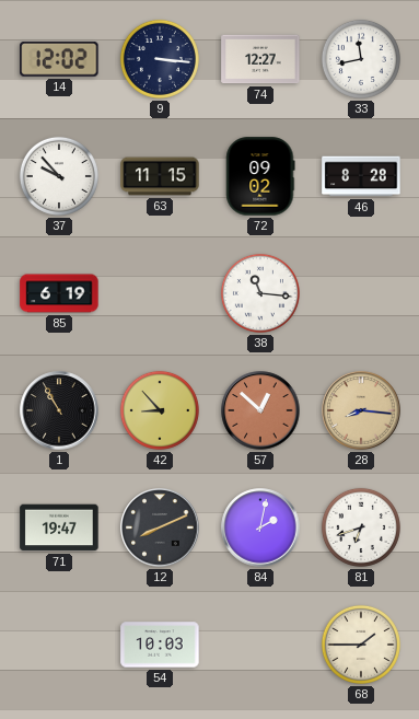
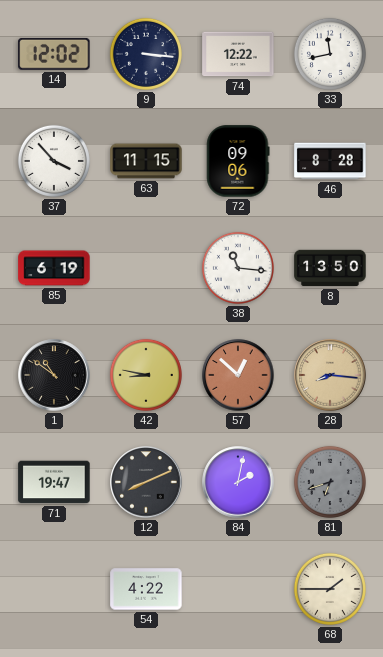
74: 12:27 -> 12:22
37: 9:53 -> 3:53
72: 09:02 -> 09:06
8: none -> 13:50
1: 10:55 -> 10:51
42: 8:53 -> 8:47
81 dial: white -> grey
54: 10:03 -> 4:22
